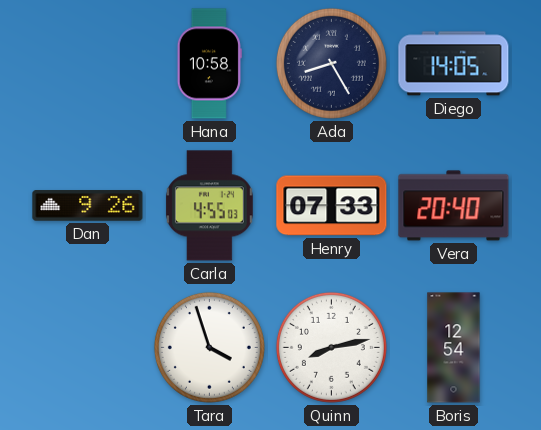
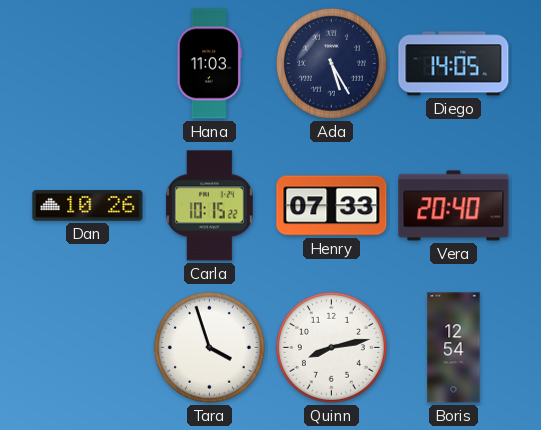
Hana: 10:58 -> 11:03
Ada: 8:25 -> 5:25
Dan: 9:26 -> 10:26
Carla: 4:55 -> 10:15
